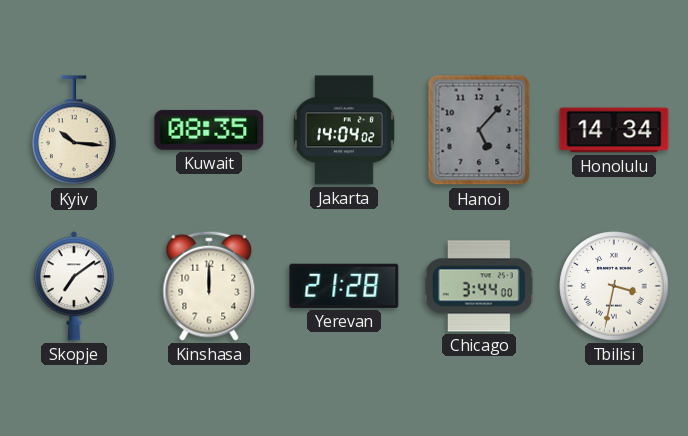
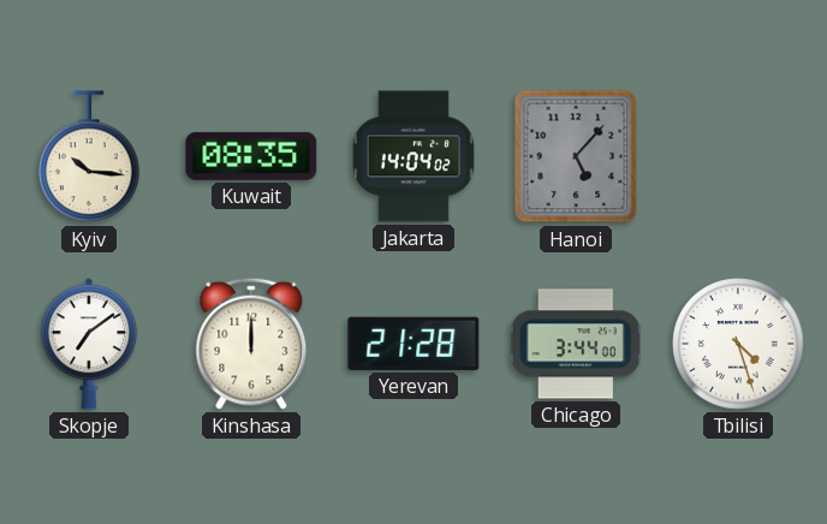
Honolulu: 14:34 -> none
Tbilisi: 3:32 -> 4:27
